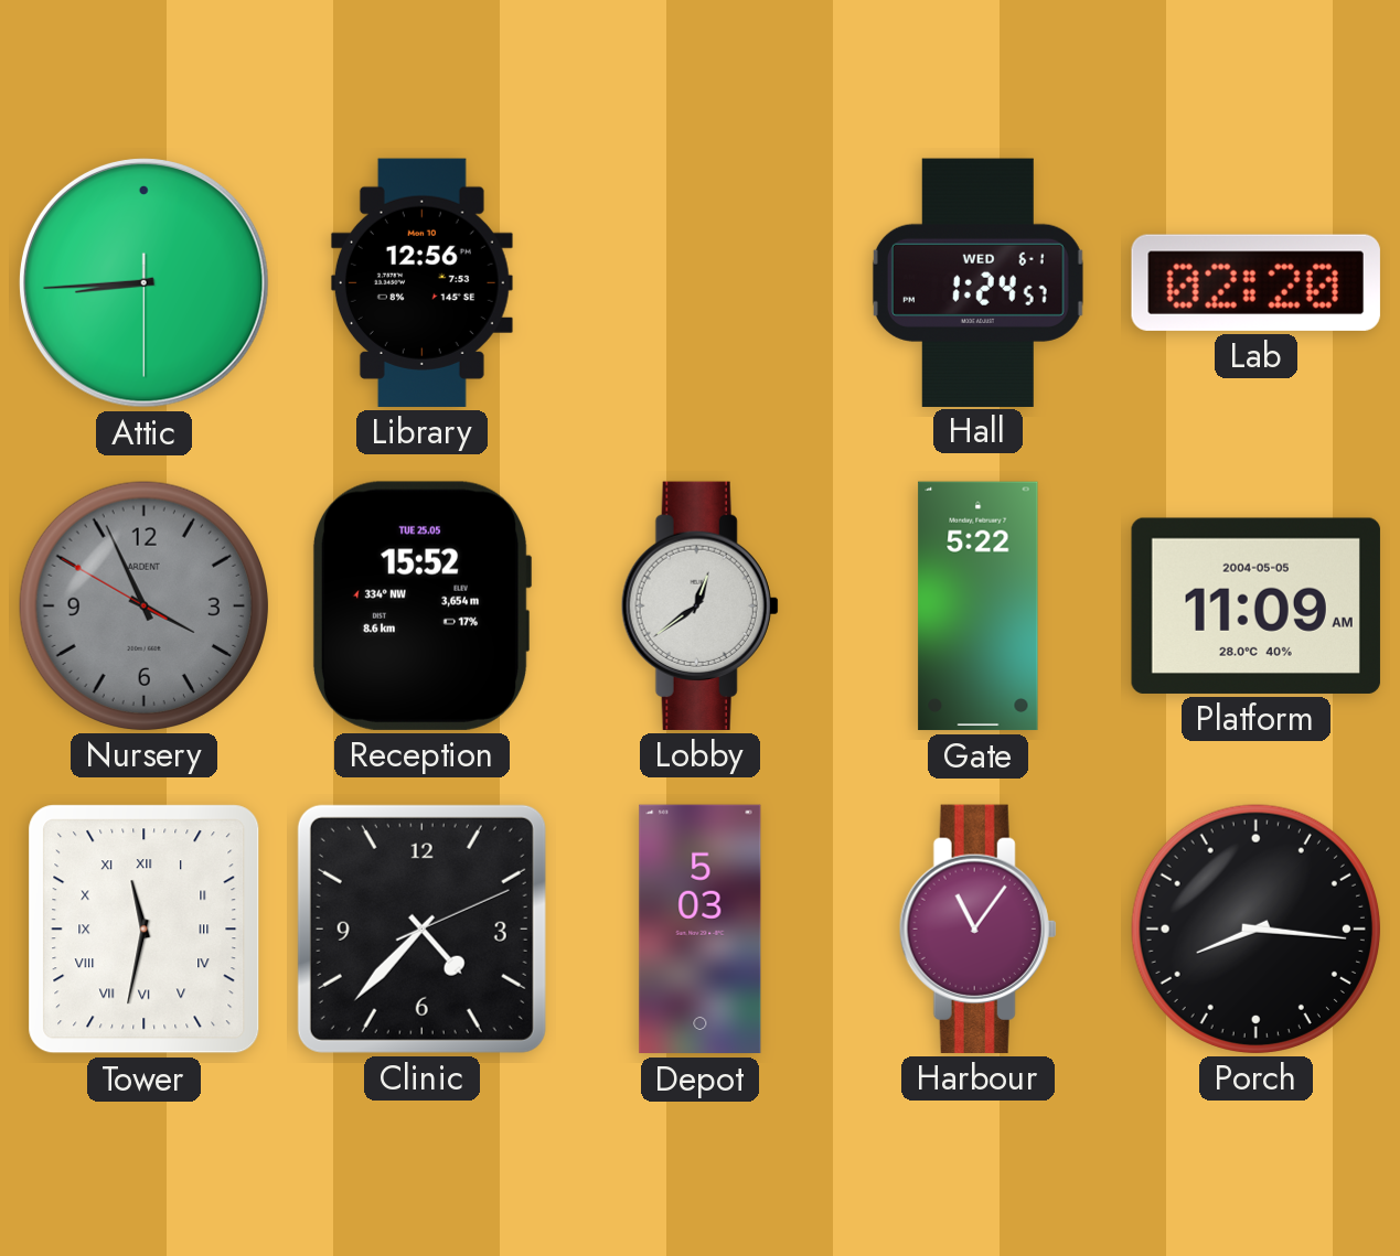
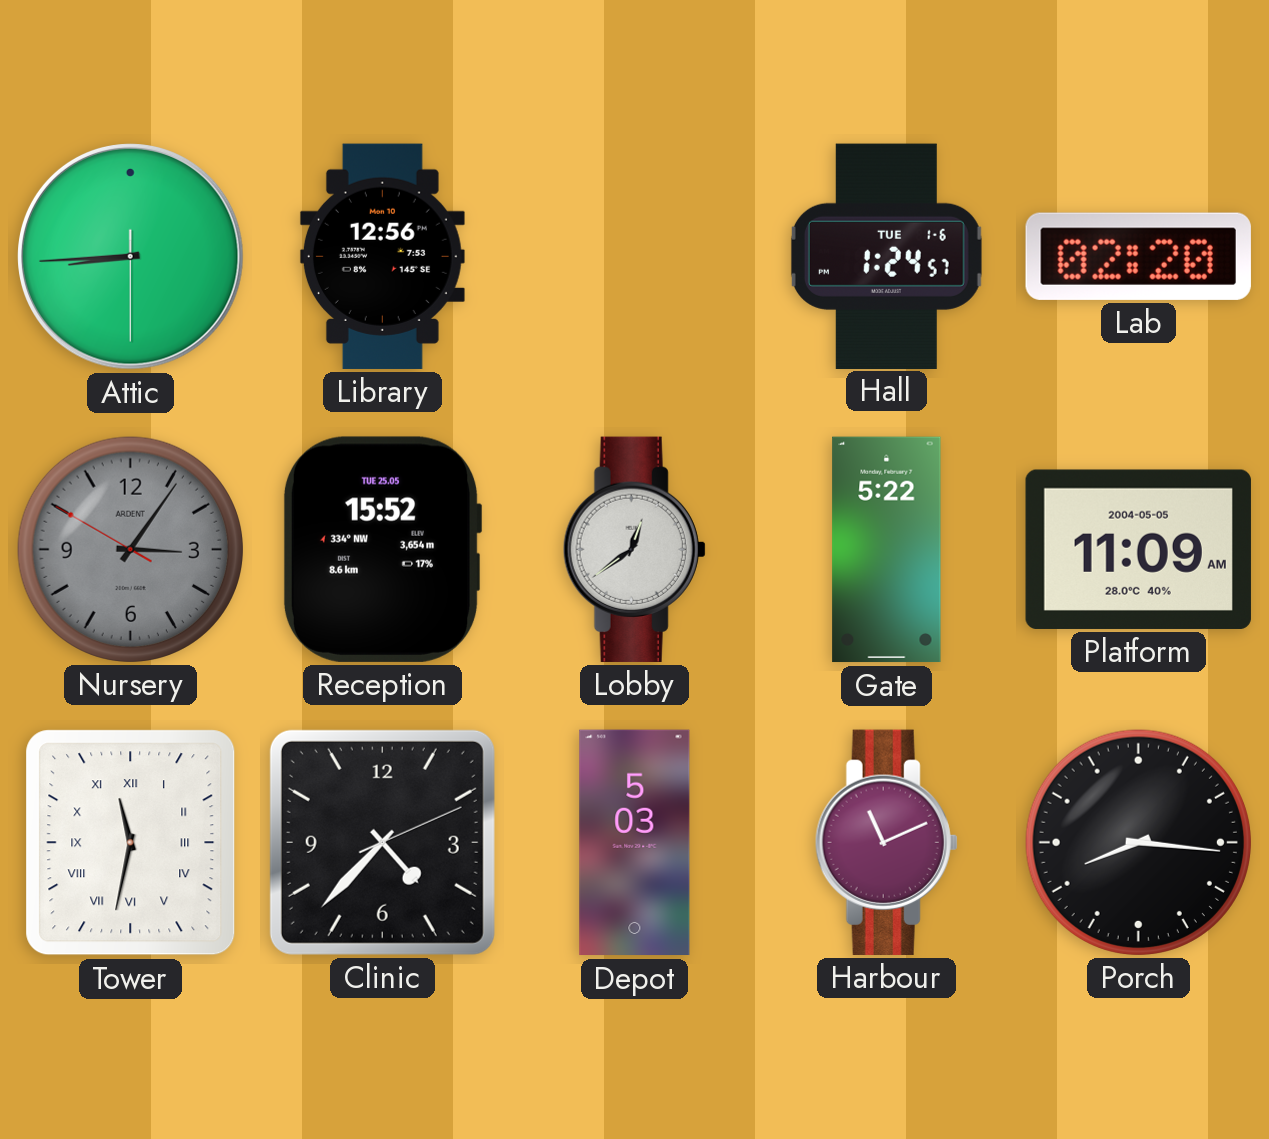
Hall date: WED 6-1 -> TUE 1-6
Nursery: 3:55 -> 3:05
Harbour: 11:06 -> 11:11
